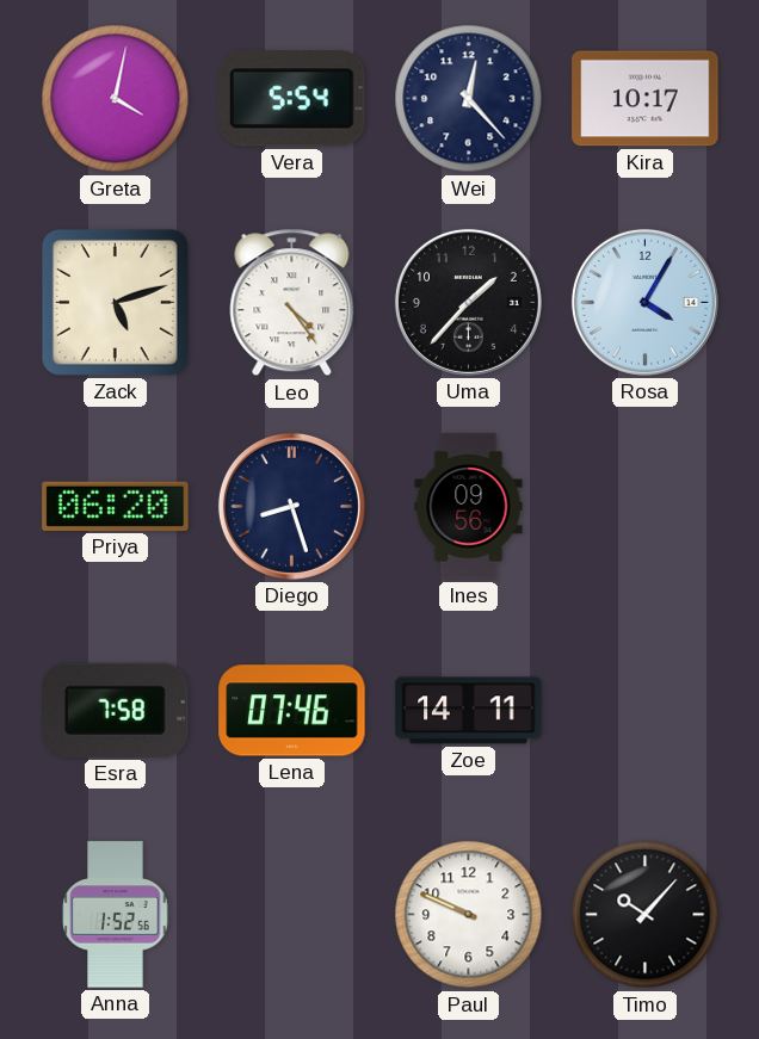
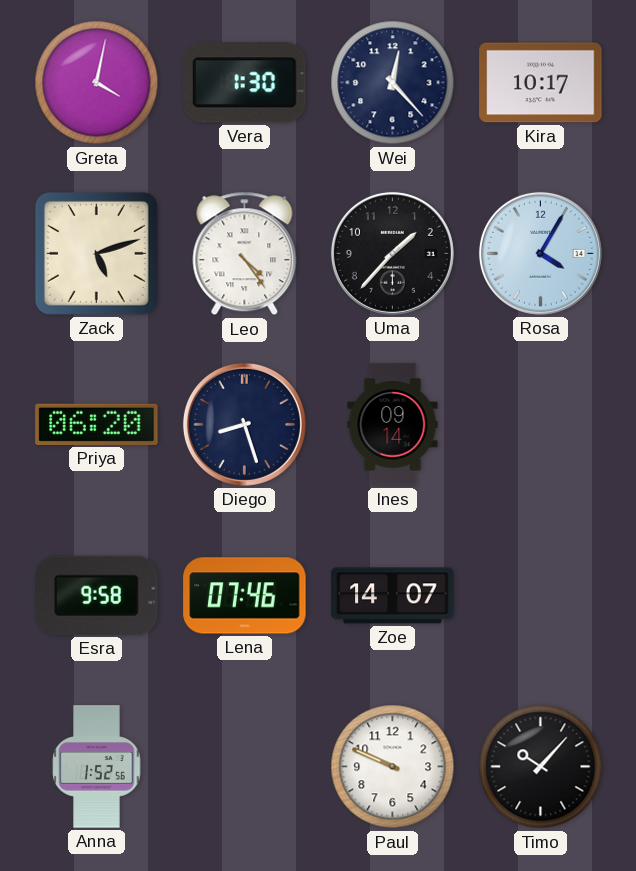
Vera: 5:54 -> 1:30
Ines: 09:56 -> 09:14
Esra: 7:58 -> 9:58
Zoe: 14:11 -> 14:07
